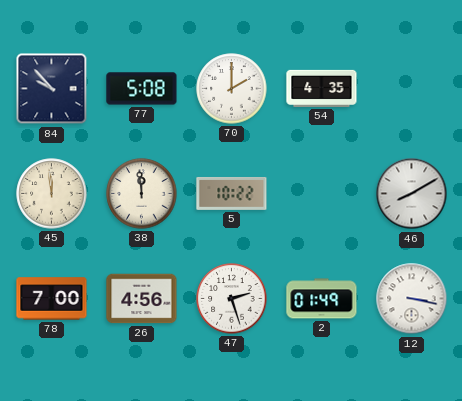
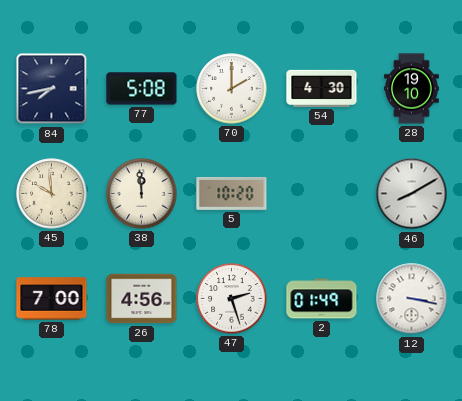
84: 9:53 -> 7:43
54: 4:35 -> 4:30
28: none -> 19:10
45: 11:59 -> 9:59
5: 10:22 -> 10:20
